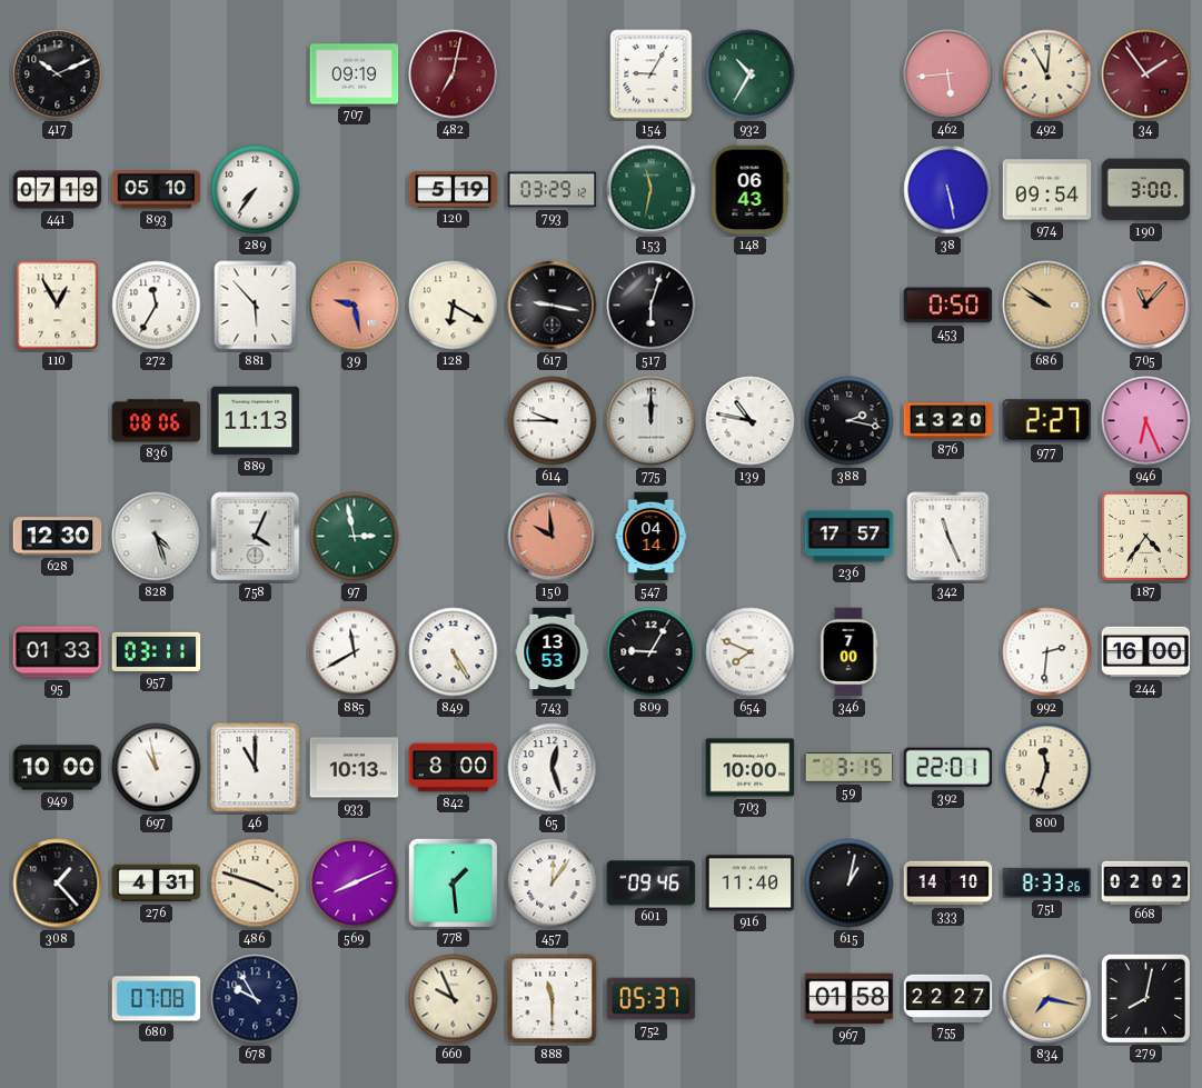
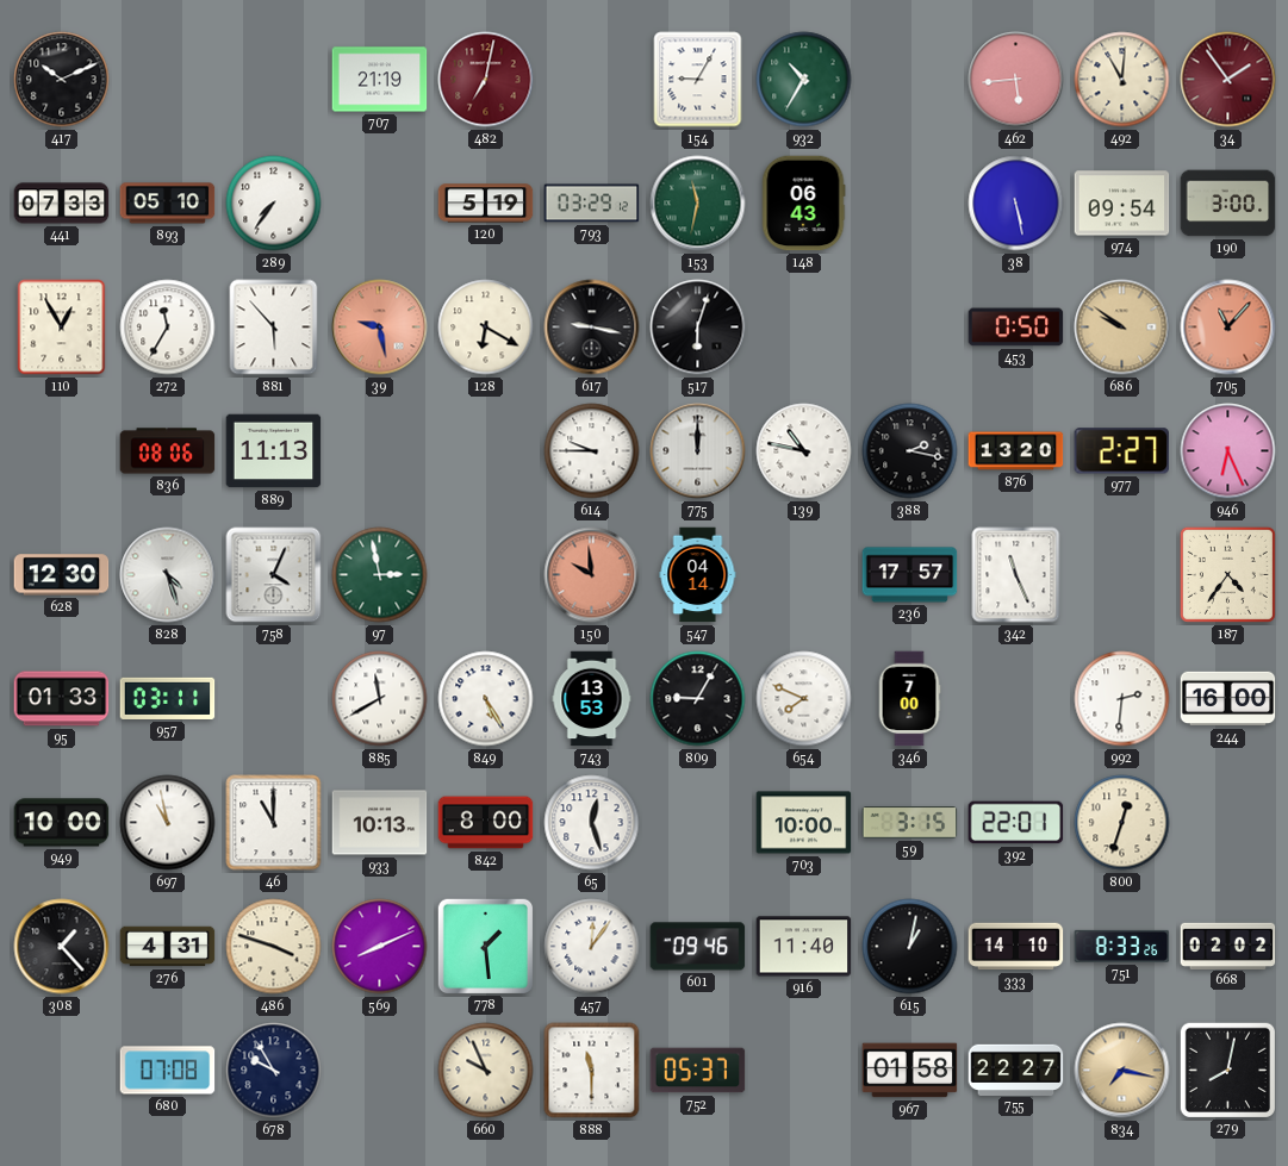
707: 09:19 -> 21:19
441: 07:19 -> 07:33
800: 11:33 -> 12:33
